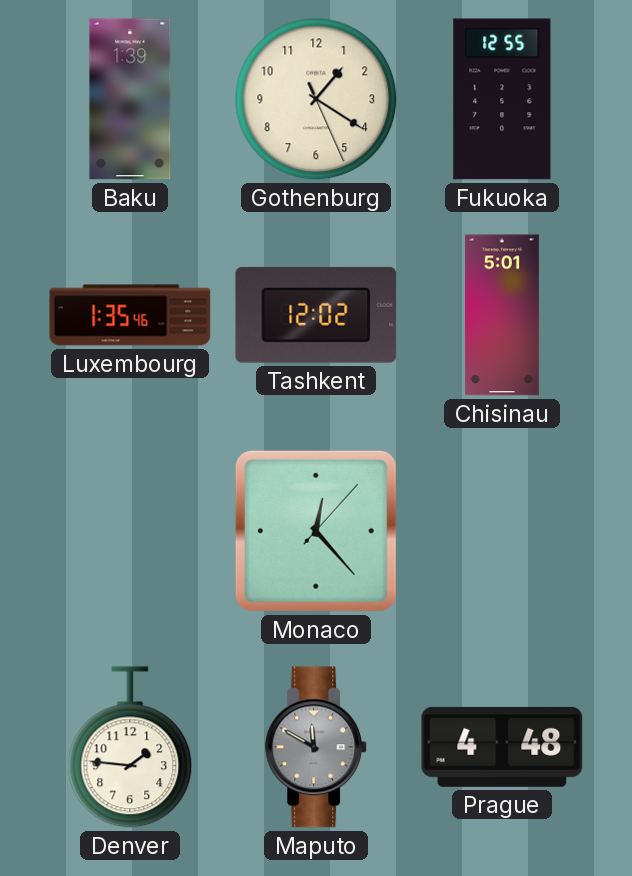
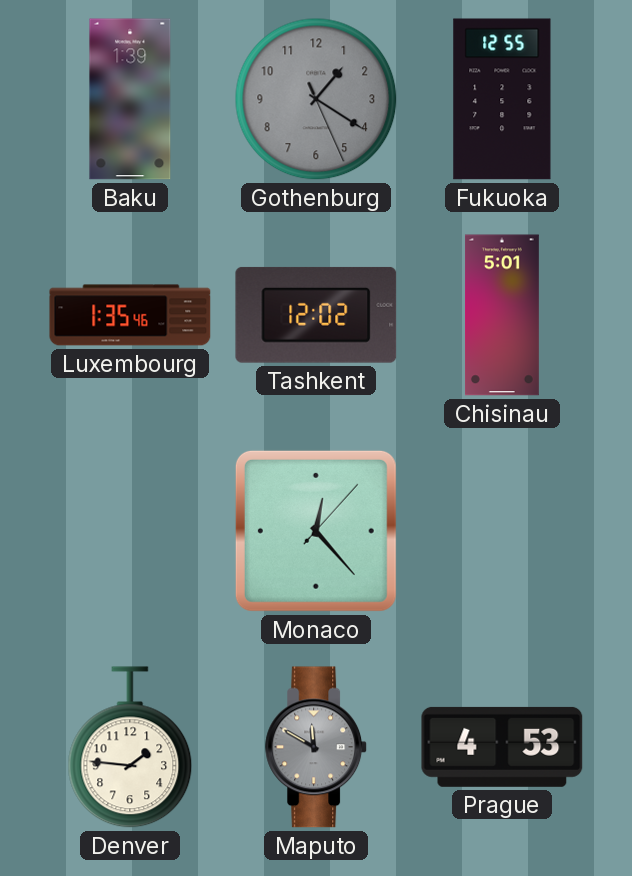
Gothenburg dial: cream -> grey
Prague: 4:48 -> 4:53
